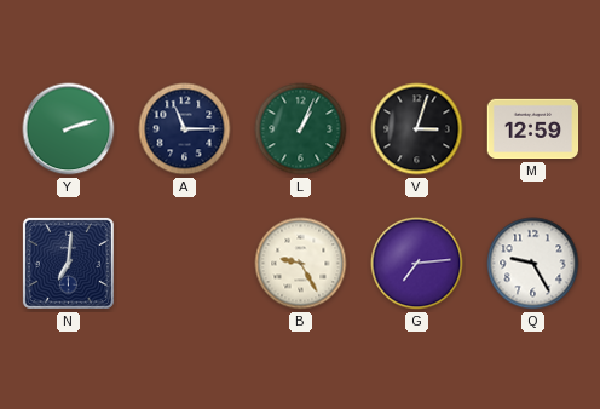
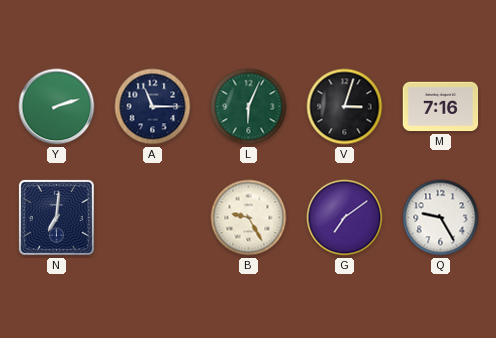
L: 1:04 -> 6:04
M: 12:59 -> 7:16
G: 7:14 -> 7:09
